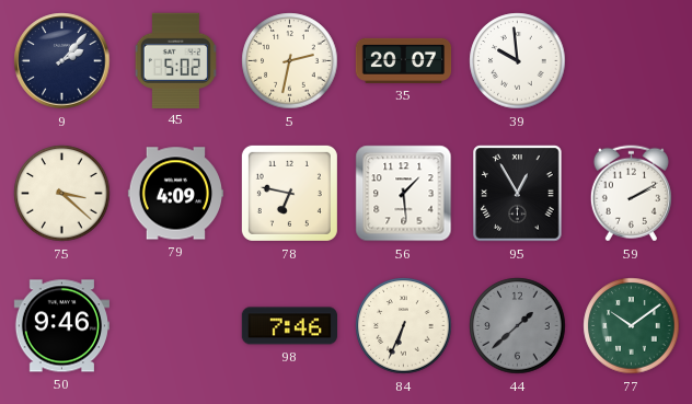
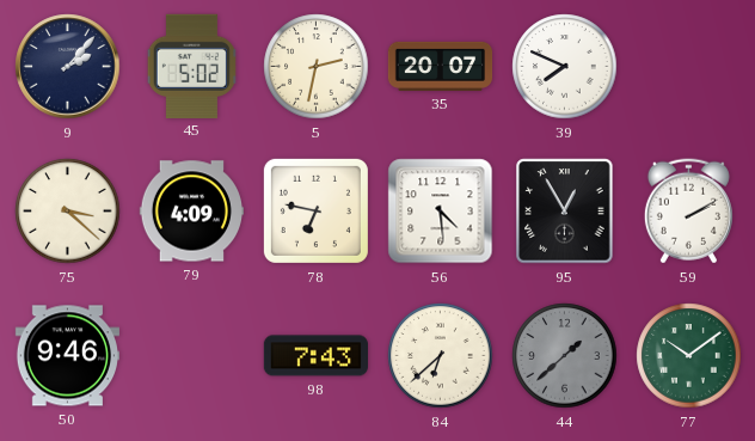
39: 9:59 -> 7:49
56: 1:29 -> 4:29
98: 7:46 -> 7:43
84: 6:34 -> 6:38
